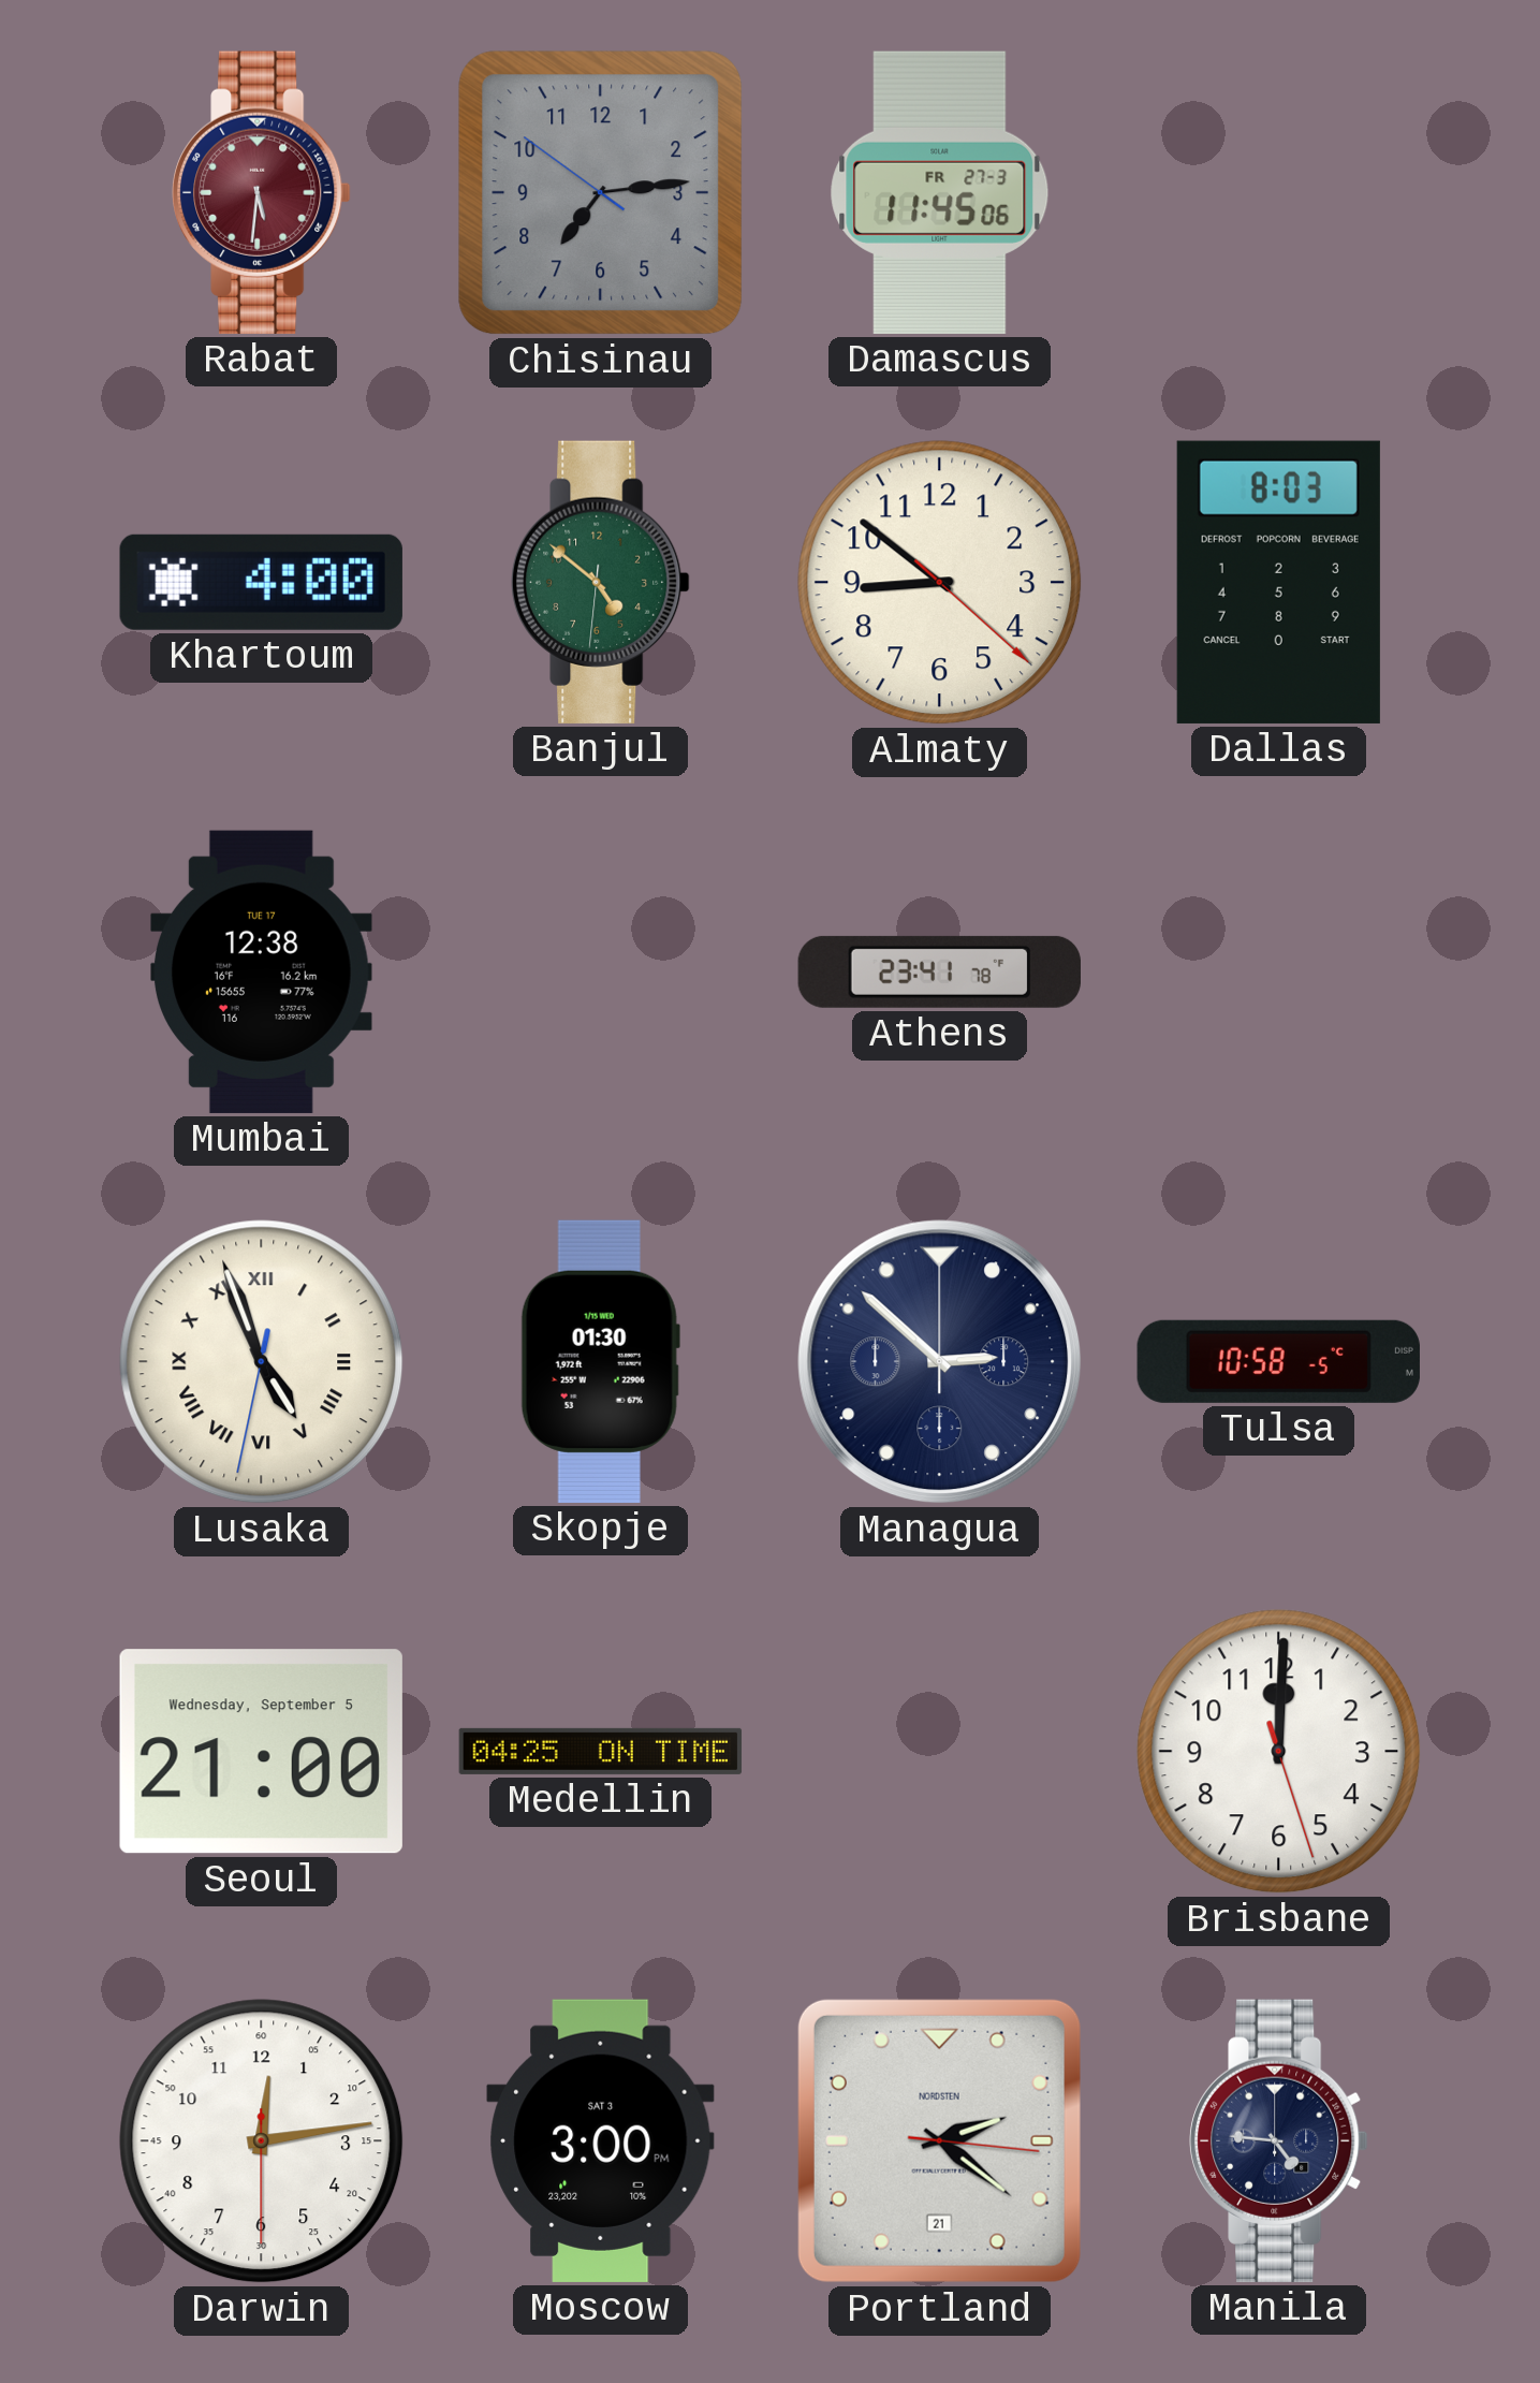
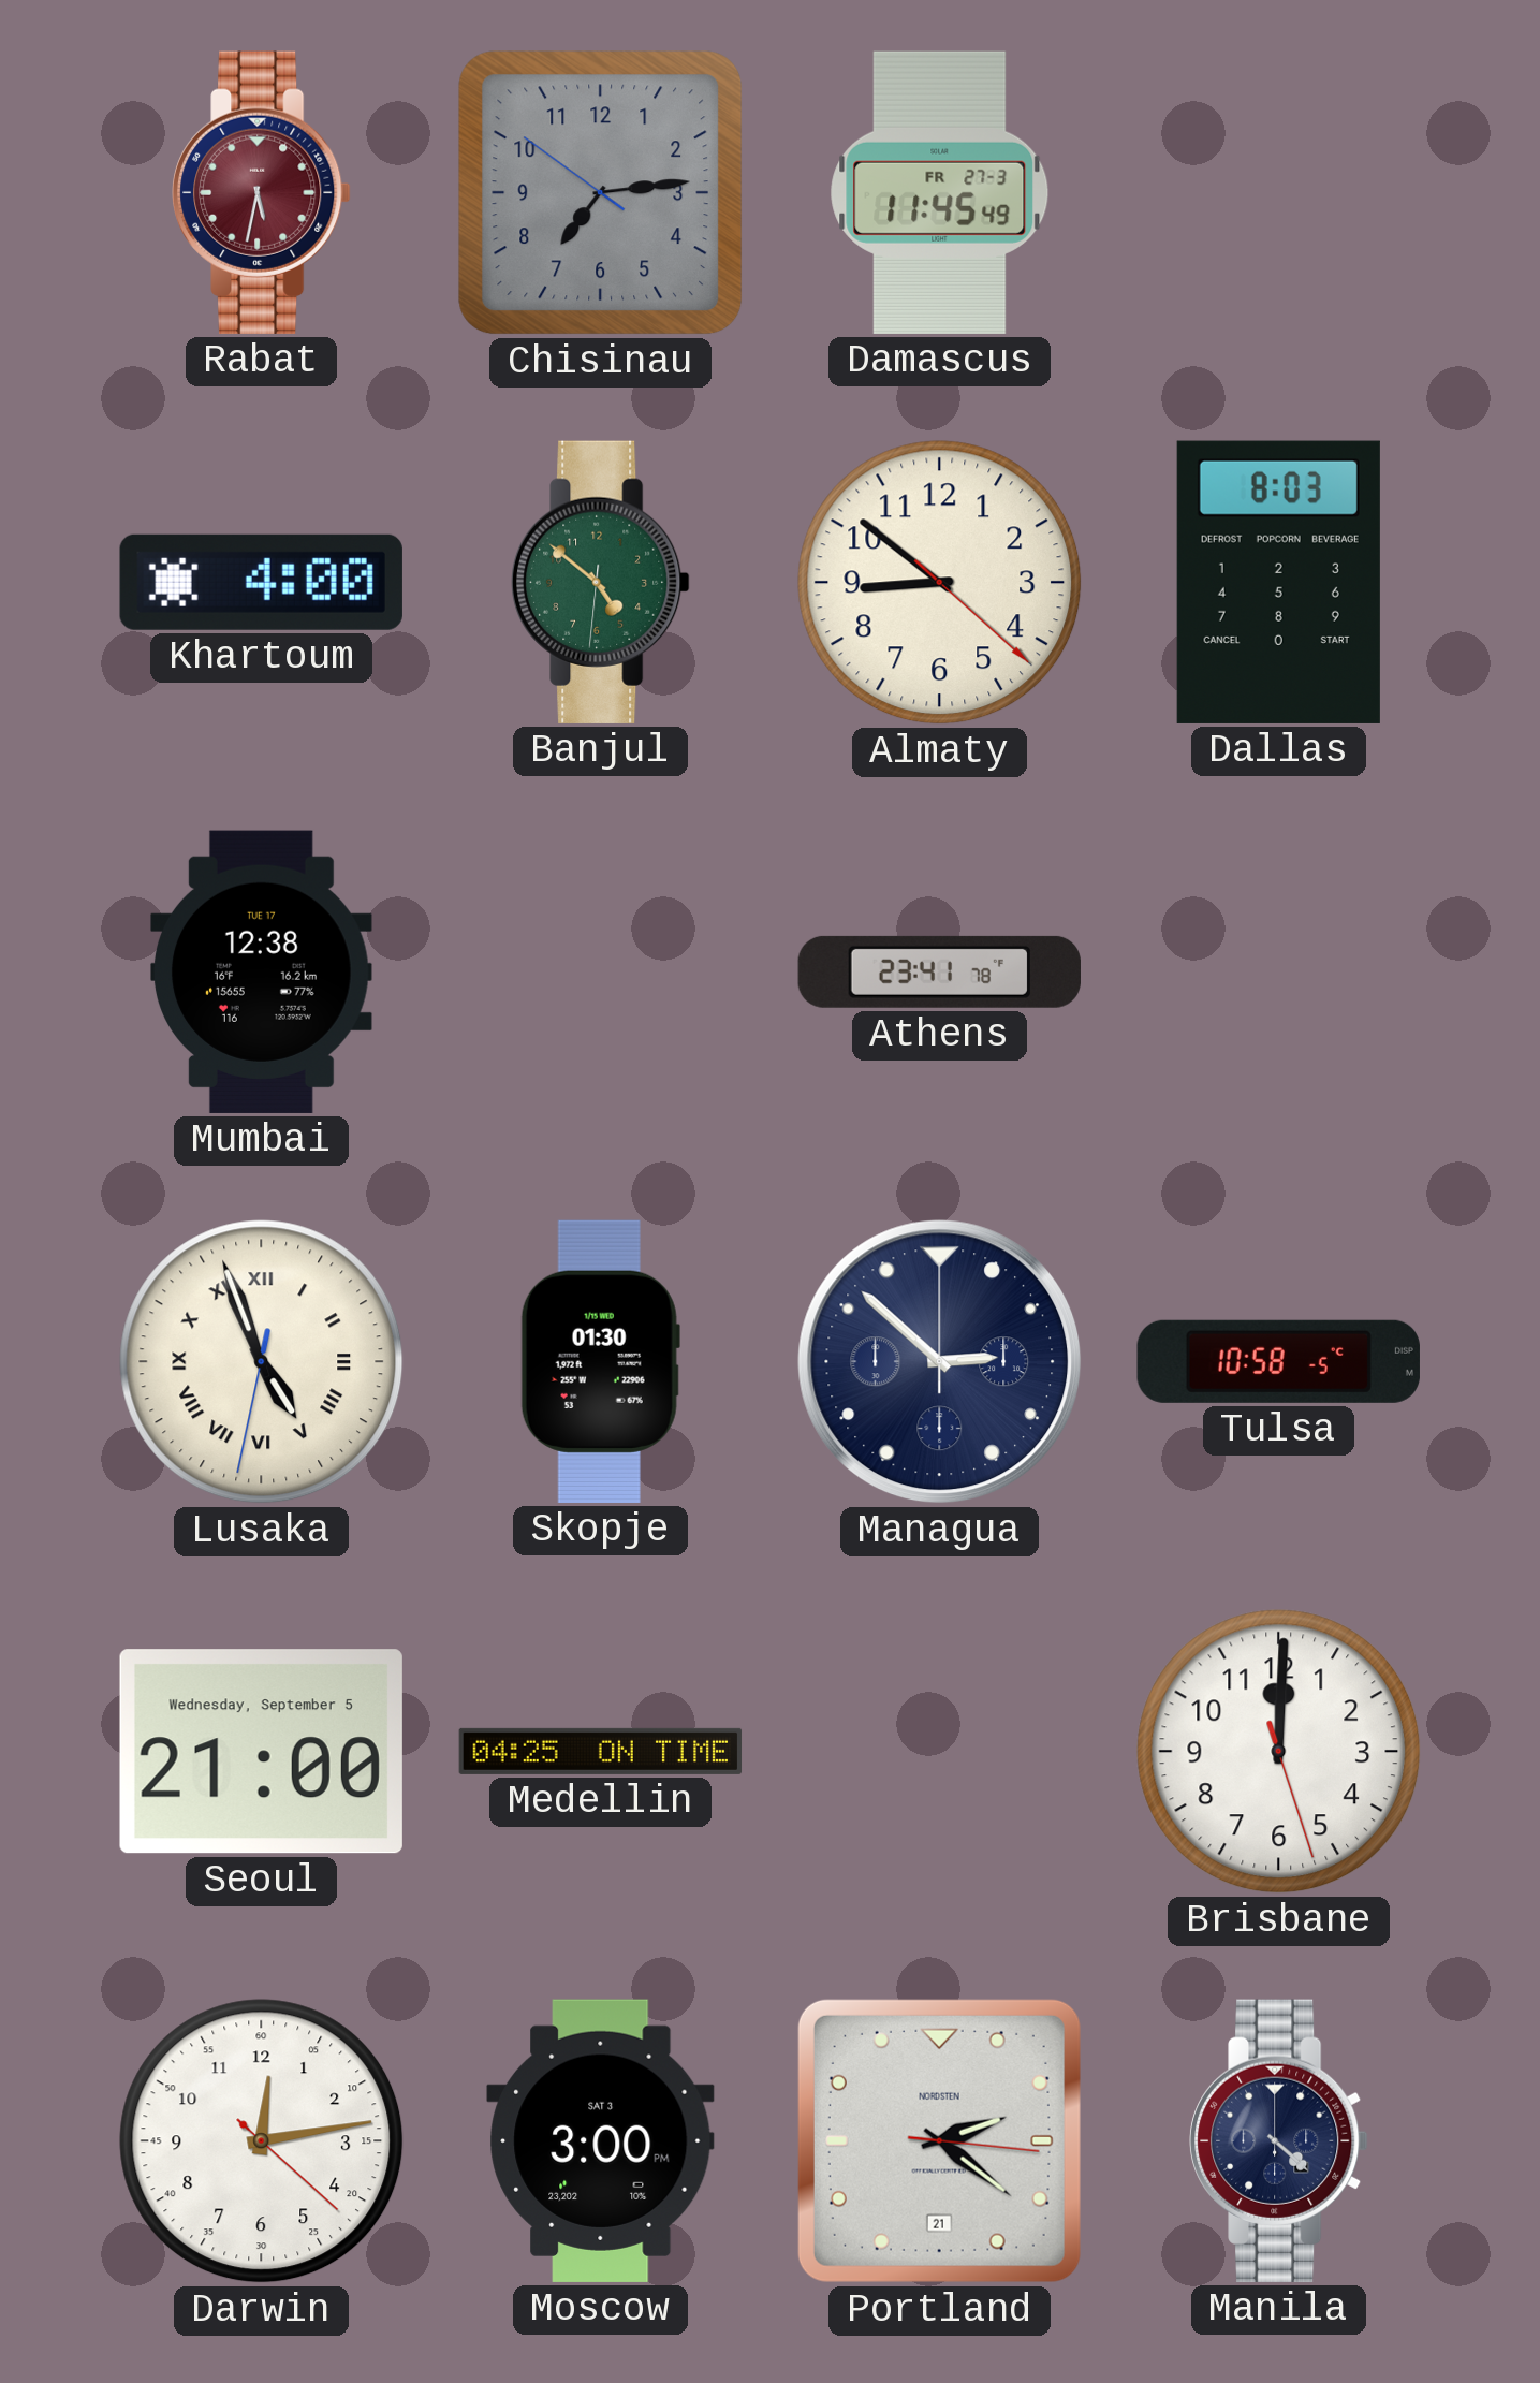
Rabat: 5:31 -> 5:32
Damascus: 11:45:06 -> 11:45:49
Darwin: 12:13:30 -> 12:13:22
Manila: 4:46 -> 4:22
